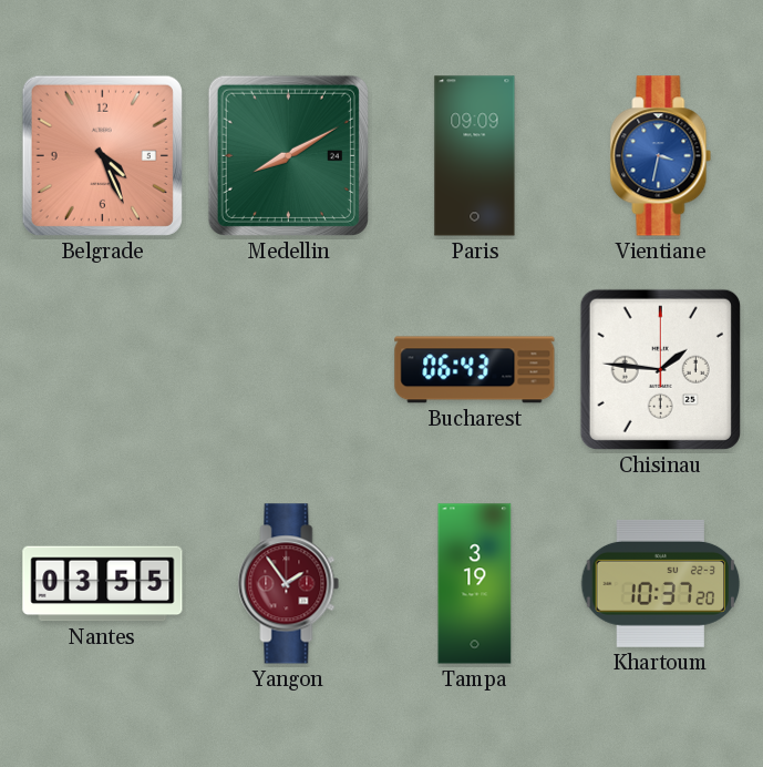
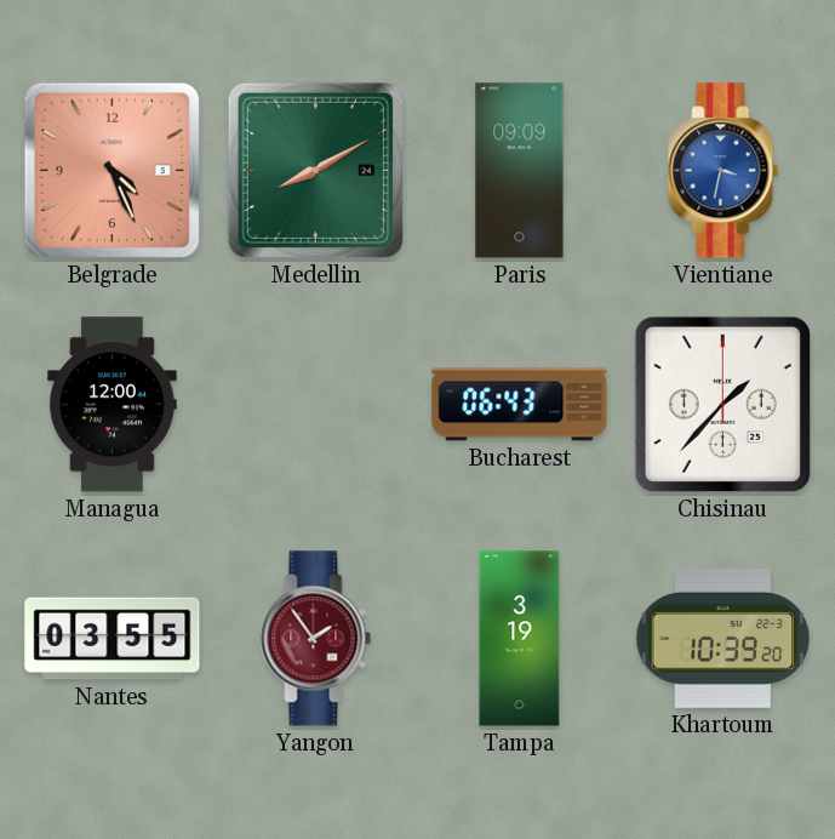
Managua: none -> 12:00
Chisinau: 1:46 -> 1:37
Khartoum: 10:37 -> 10:39
